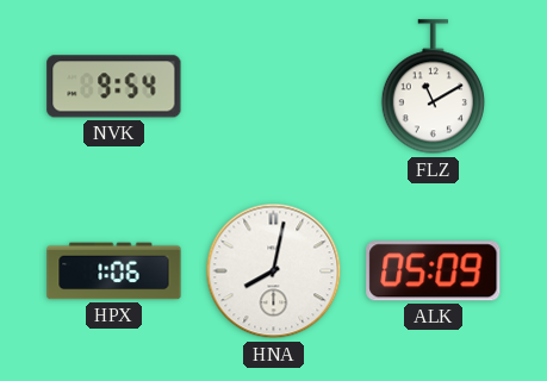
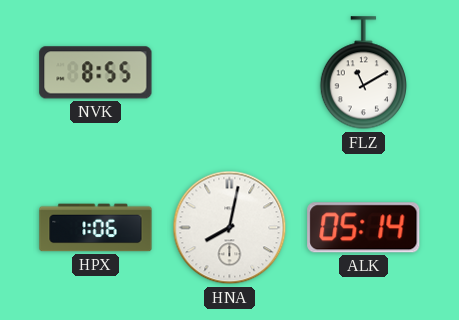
NVK: 9:54 -> 8:55
ALK: 05:09 -> 05:14
